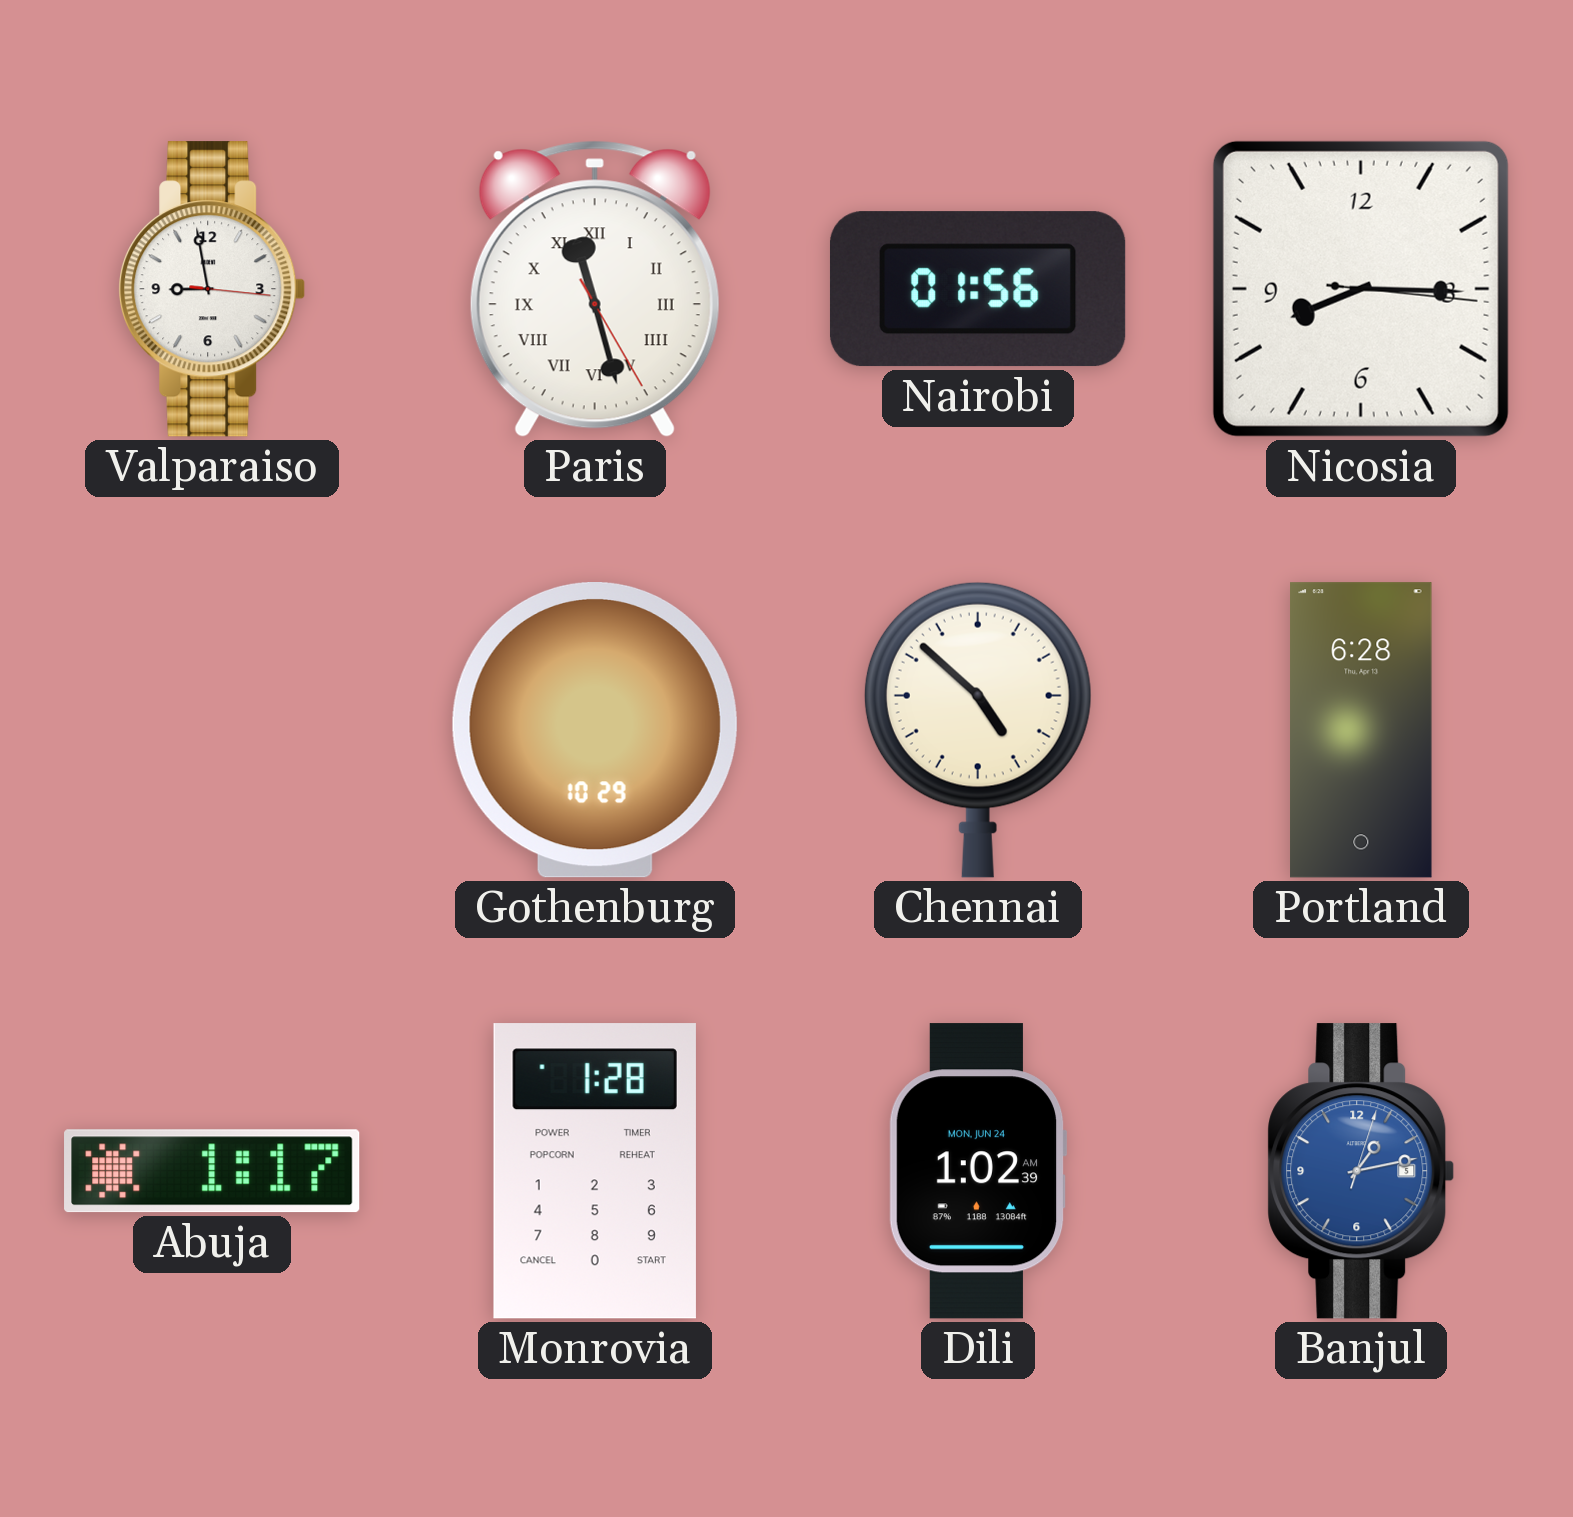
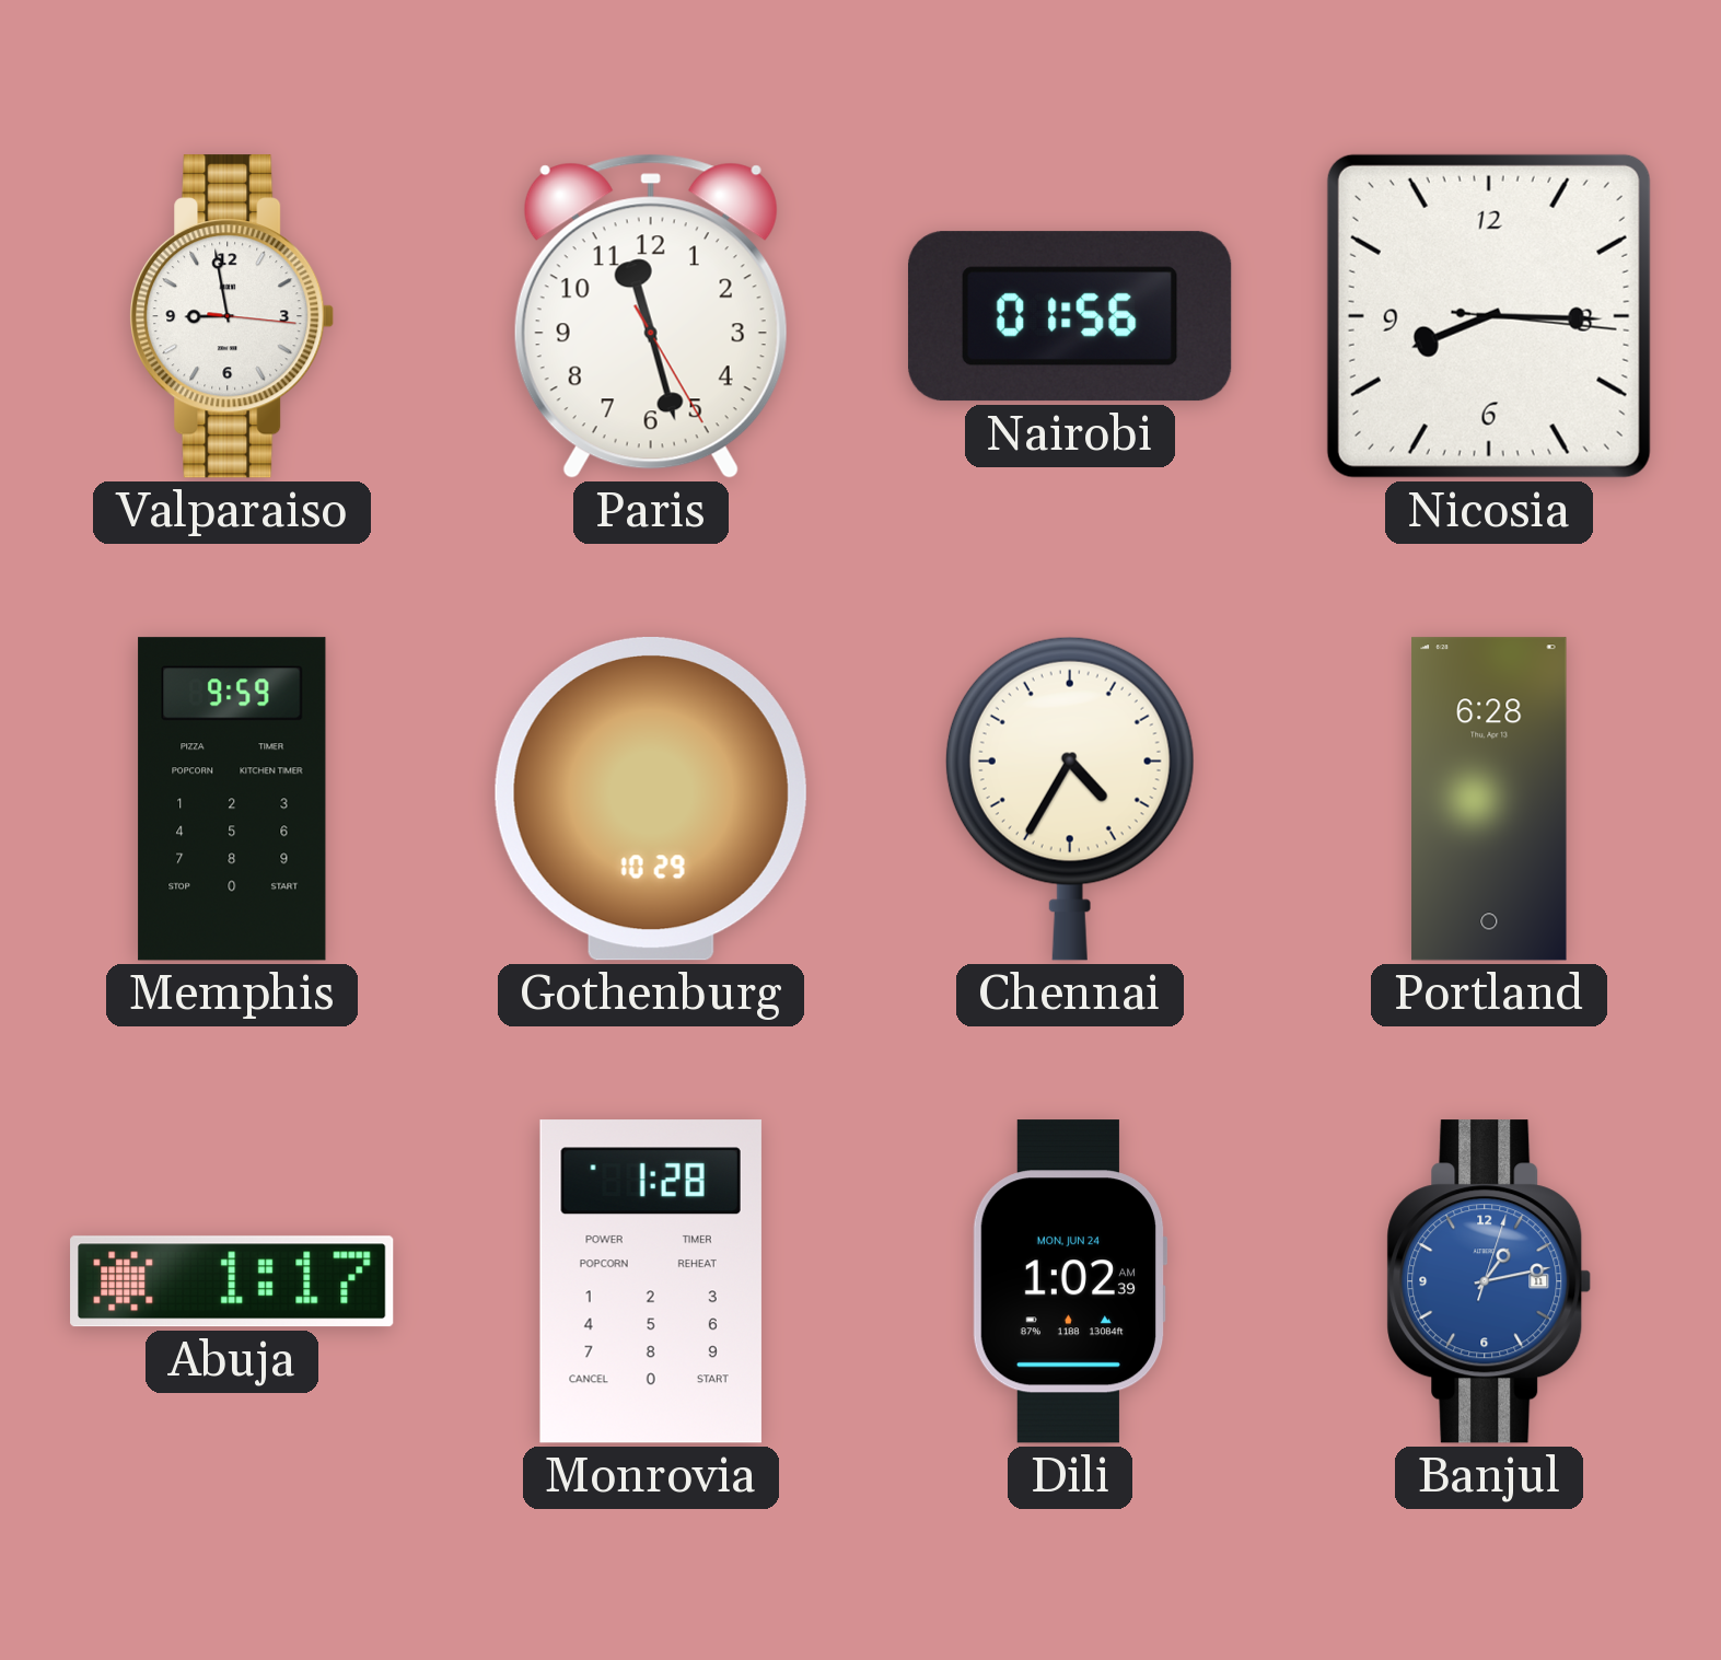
Paris numerals: Roman -> Arabic
Memphis: none -> 9:59
Chennai: 4:52 -> 4:35
Banjul date: 5 -> 11
